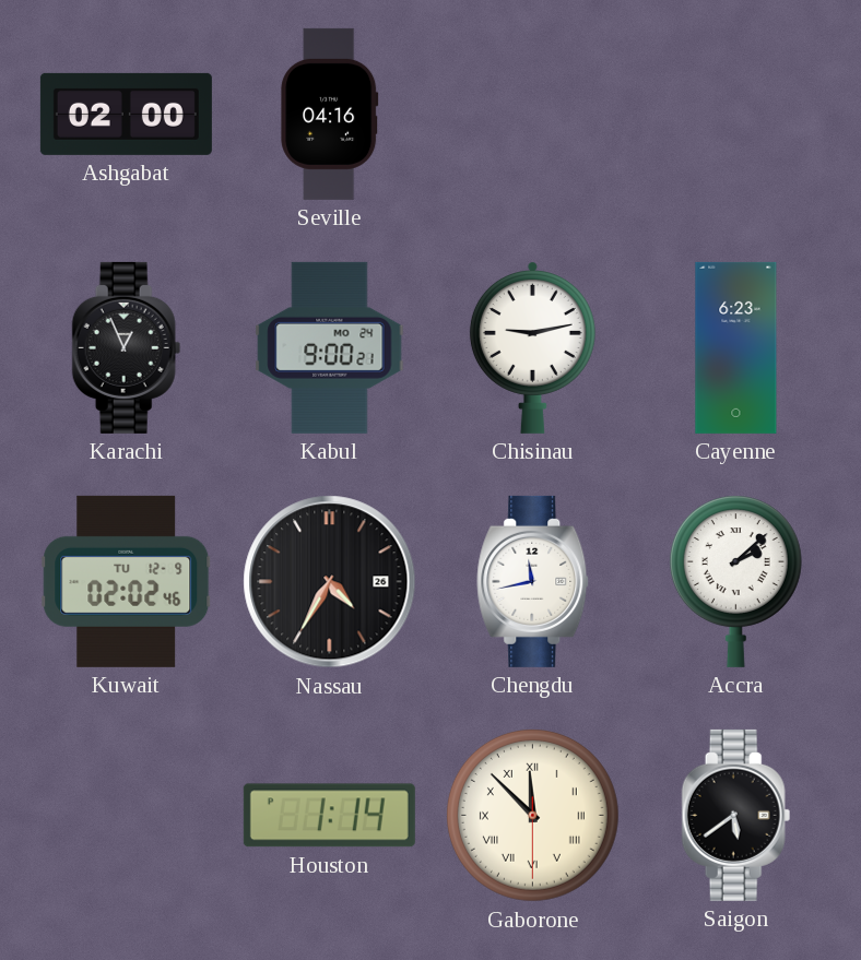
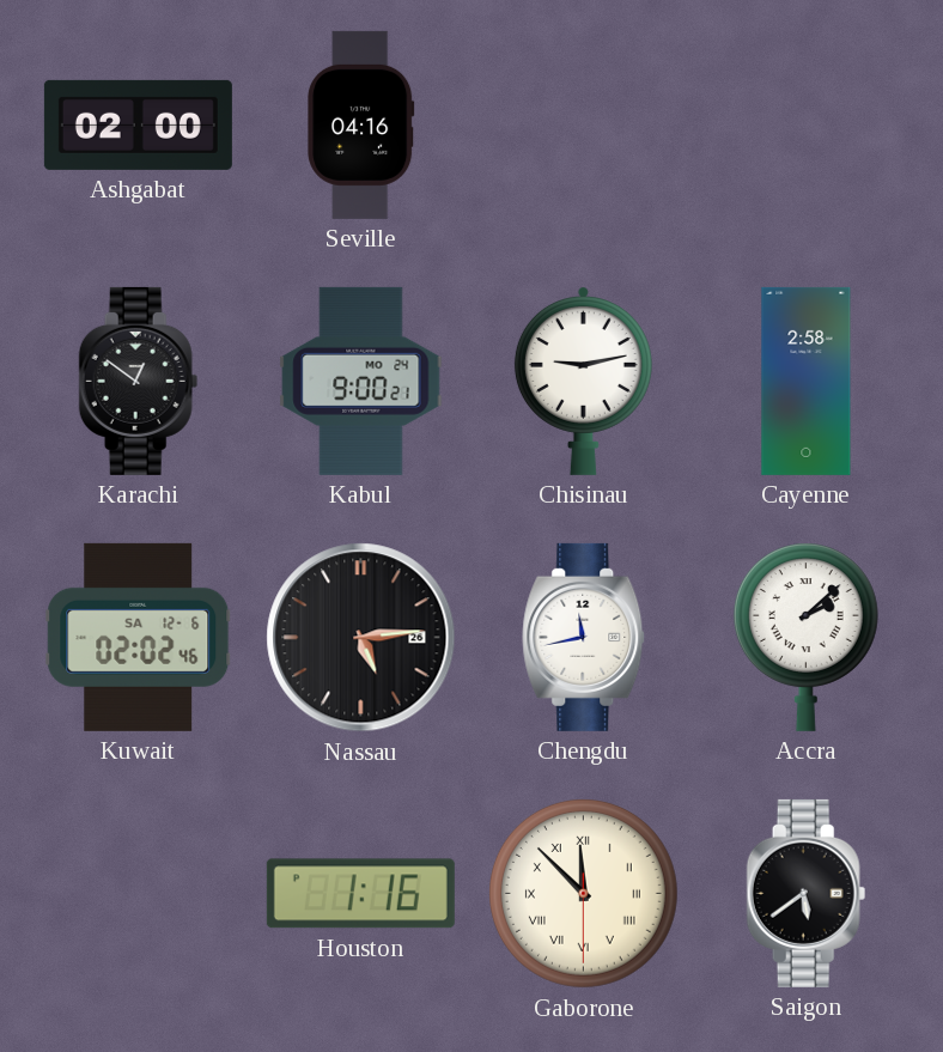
Karachi: 12:56 -> 12:51
Cayenne: 6:23 -> 2:58
Kuwait date: TU 12-9 -> SA 12-6
Nassau: 4:35 -> 5:14
Houston: 1:14 -> 1:16
